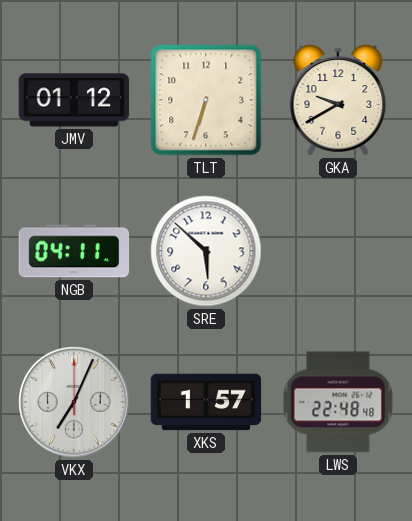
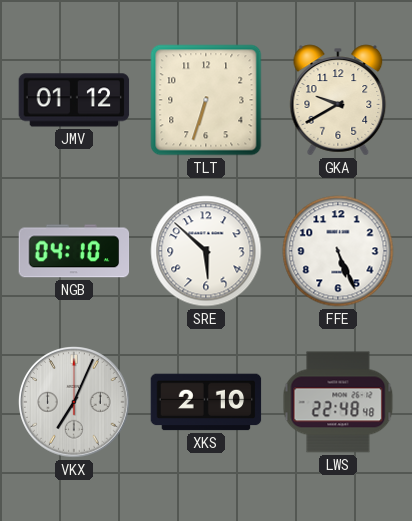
NGB: 04:11 -> 04:10
FFE: none -> 5:26
XKS: 1:57 -> 2:10
